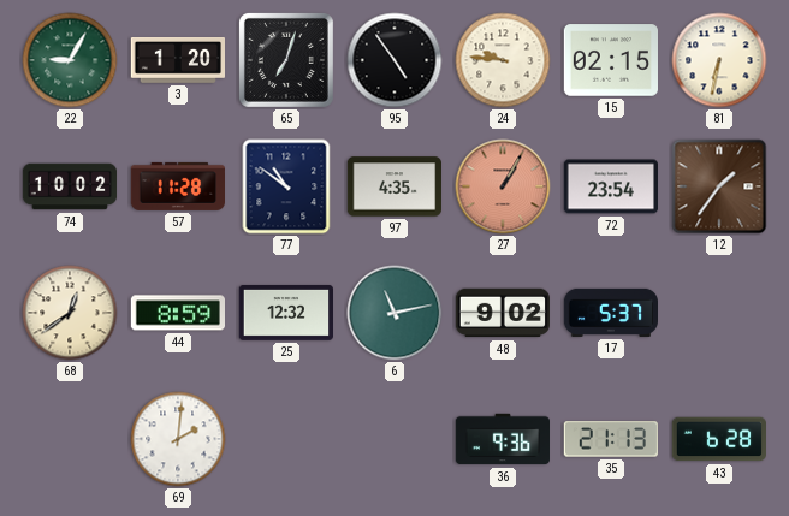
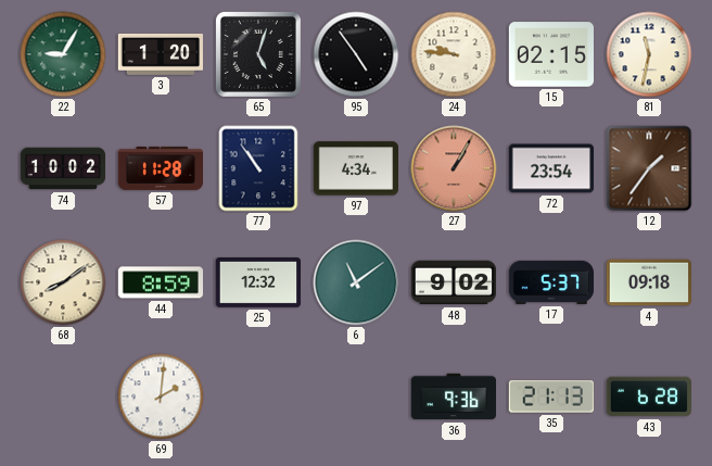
65: 7:03 -> 5:03
81: 6:32 -> 11:32
77: 10:51 -> 10:54
97: 4:35 -> 4:34
68: 12:39 -> 8:09
6: 11:13 -> 11:09
4: none -> 09:18
